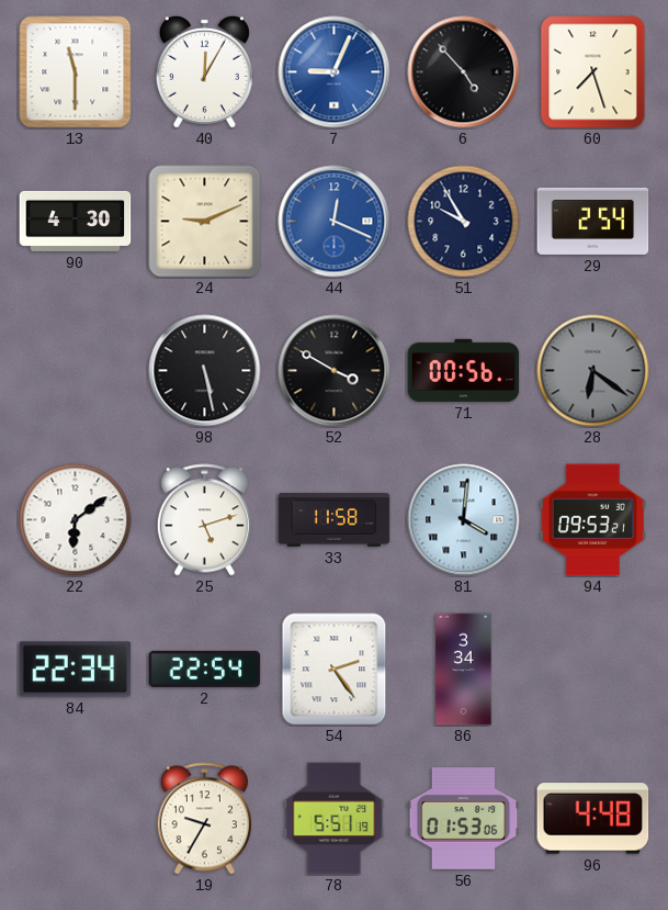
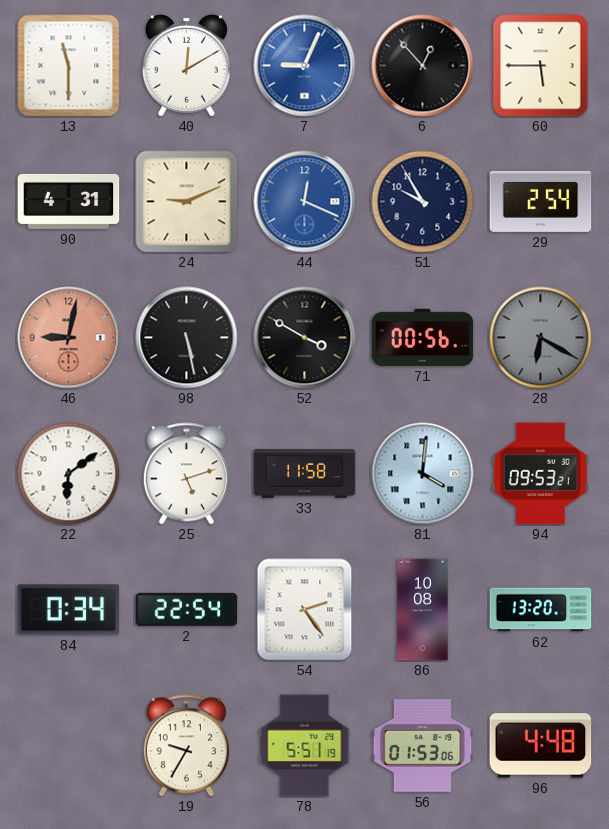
40: 12:05 -> 12:10
6: 4:53 -> 12:53
60: 7:27 -> 5:45
90: 4:30 -> 4:31
46: none -> 9:02
28: 6:21 -> 6:20
84: 22:34 -> 0:34
86: 3:34 -> 10:08
62: none -> 13:20
